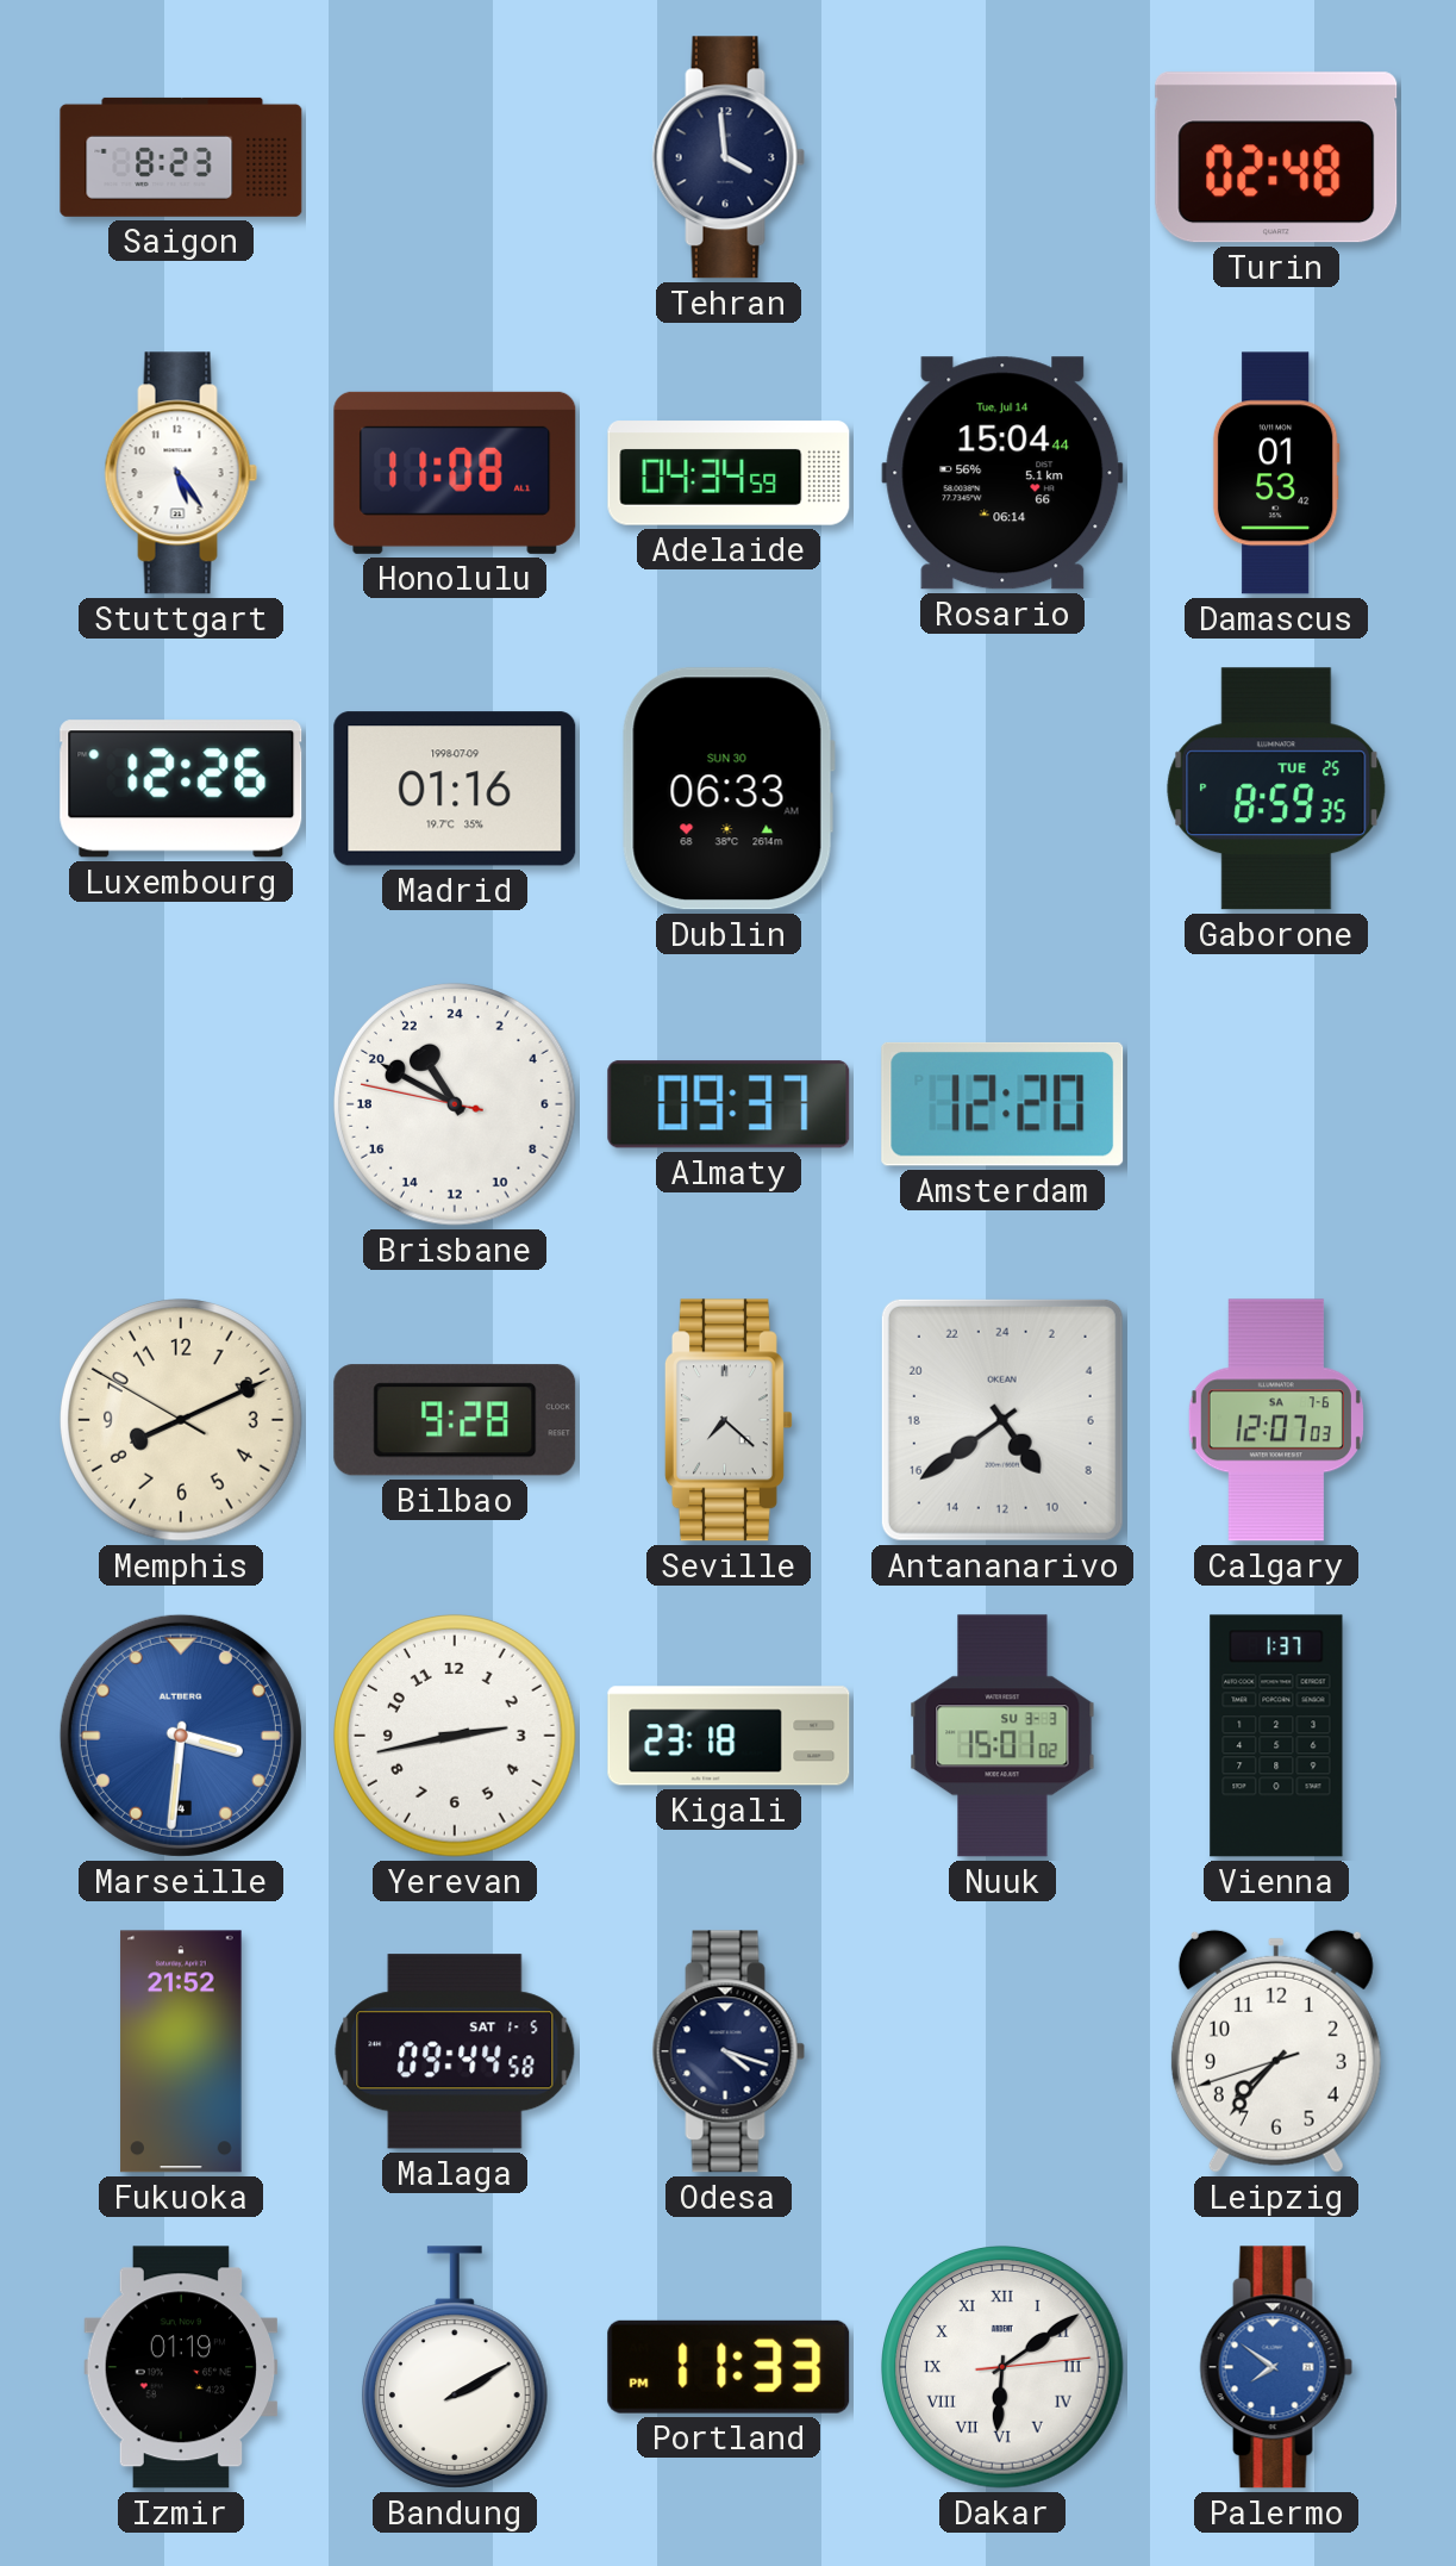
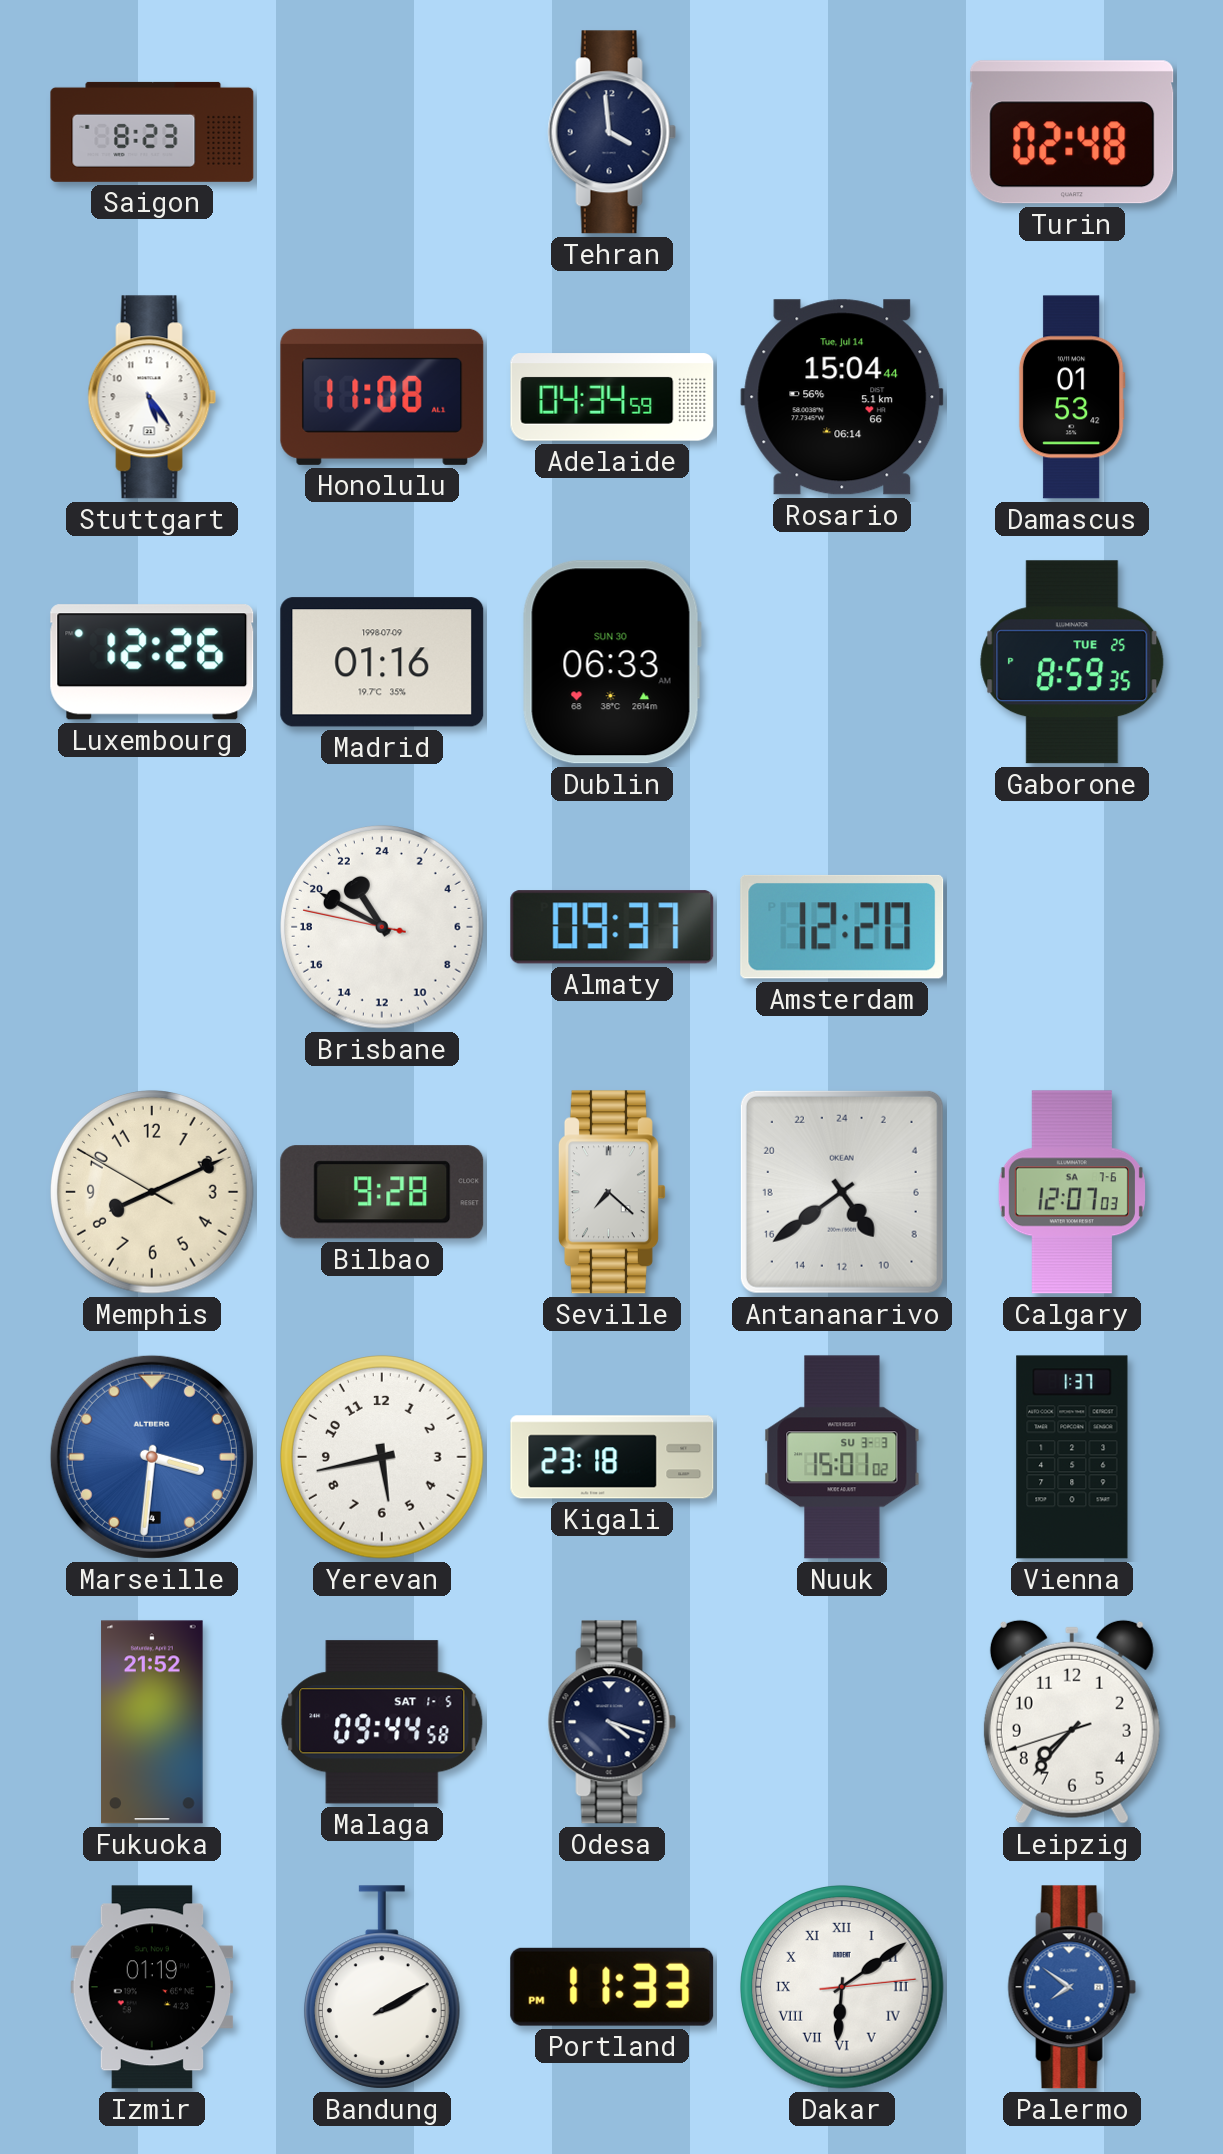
Yerevan: 2:43 -> 5:43
